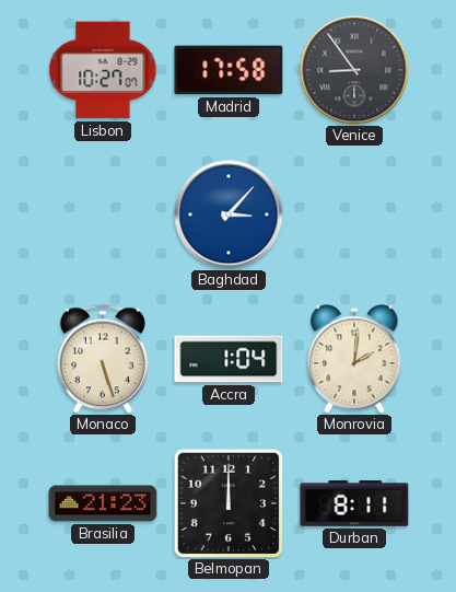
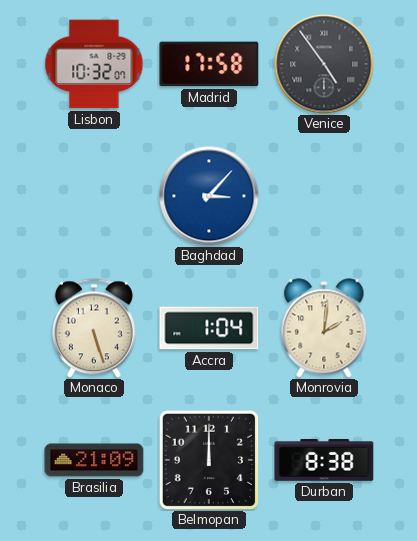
Lisbon: 10:27 -> 10:32
Venice: 8:54 -> 4:54
Brasilia: 21:23 -> 21:09
Durban: 8:11 -> 8:38
